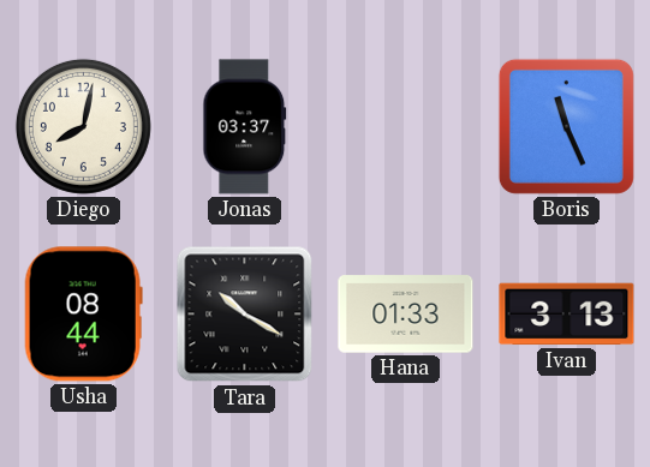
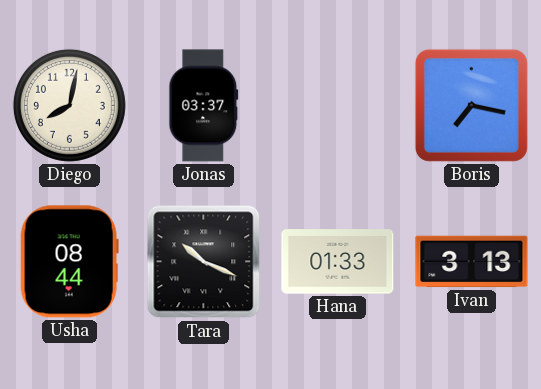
Boris: 11:26 -> 7:17
Tara: 10:20 -> 10:19
